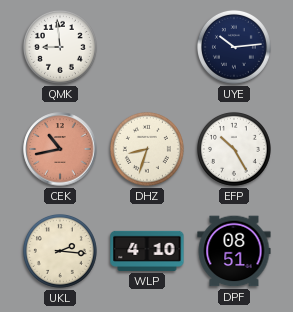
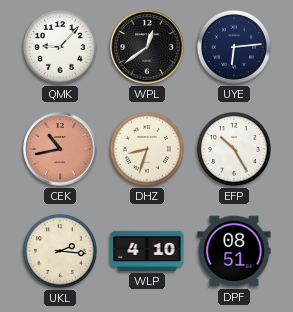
QMK: 8:59 -> 9:07
WPL: none -> 12:39
UYE: 10:14 -> 6:14
